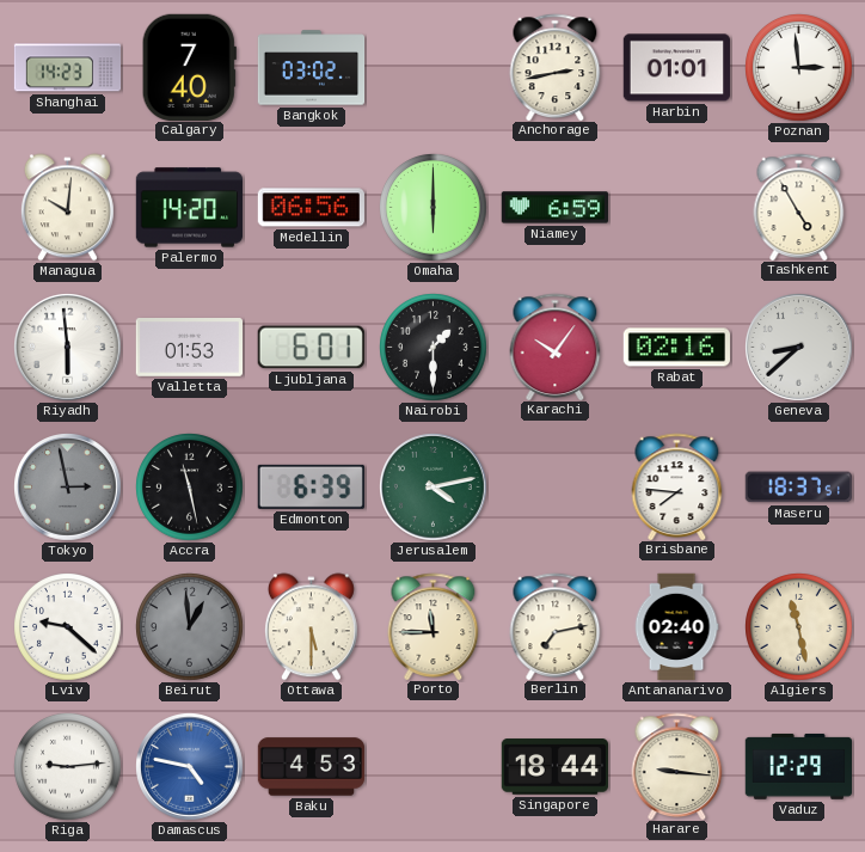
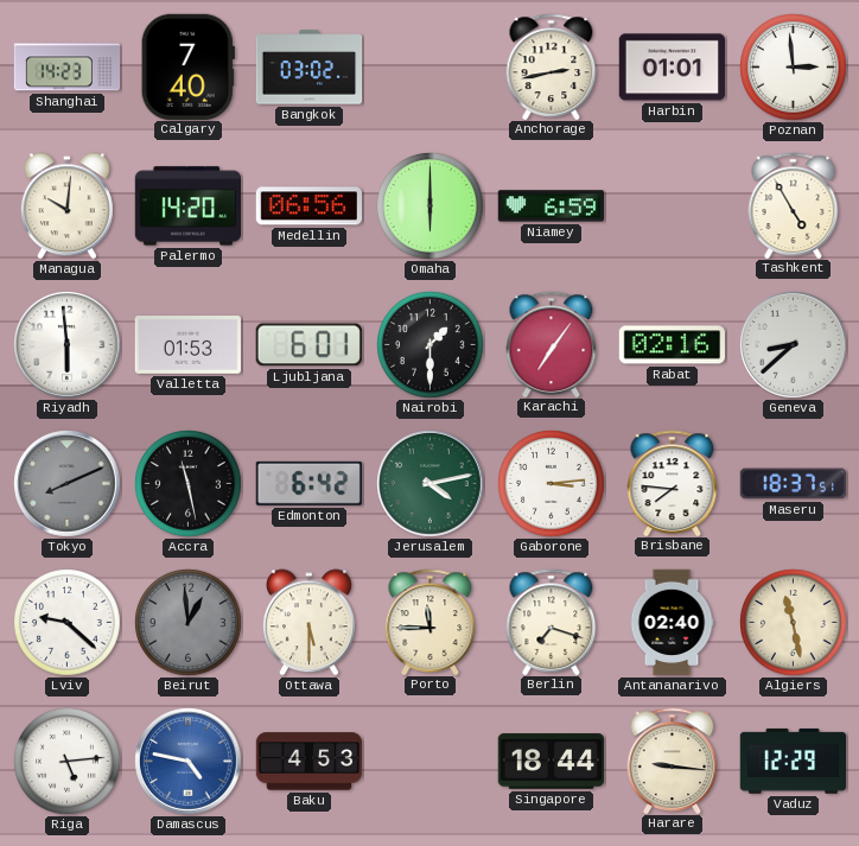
Karachi: 10:06 -> 7:06
Tokyo: 2:58 -> 8:11
Edmonton: 6:39 -> 6:42
Gaborone: none -> 3:14
Berlin: 7:13 -> 7:18
Riga: 9:14 -> 5:14
